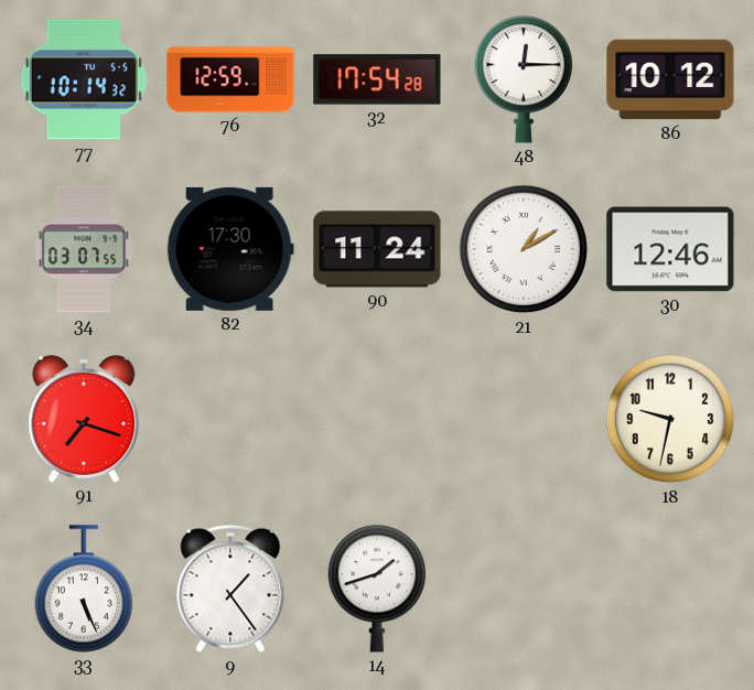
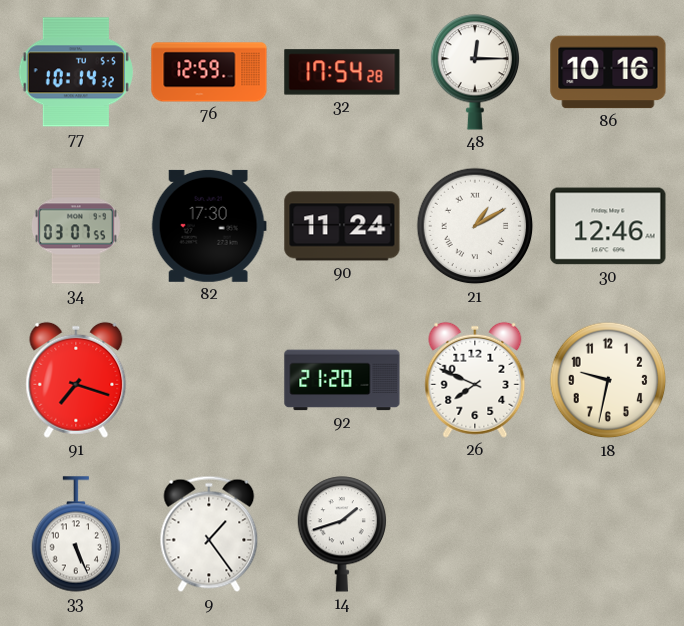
86: 10:12 -> 10:16
92: none -> 21:20
26: none -> 7:49
